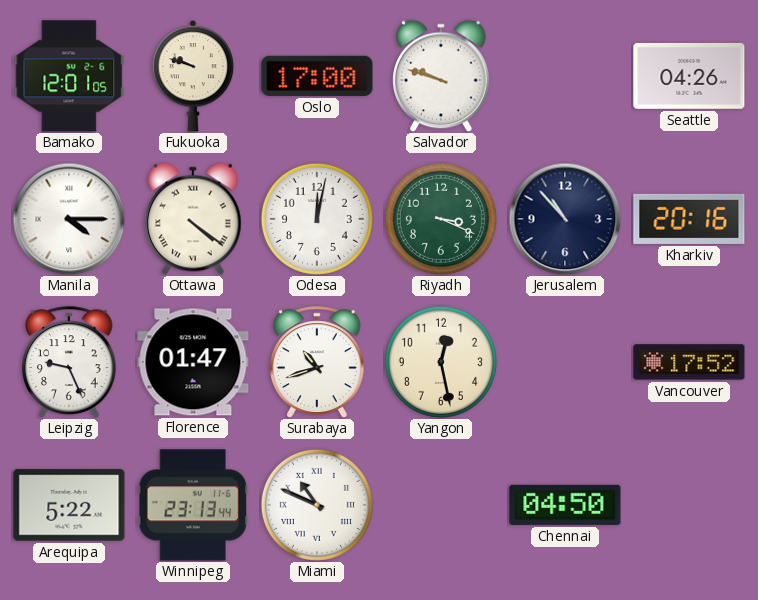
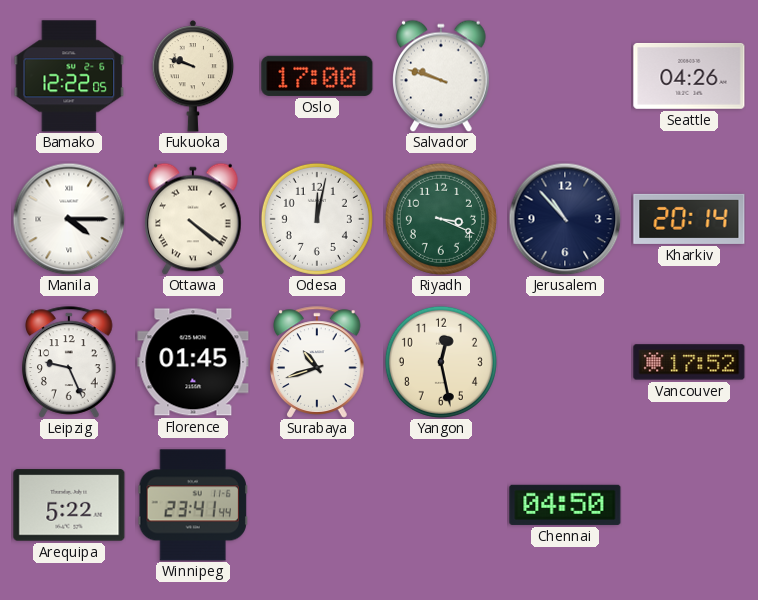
Bamako: 12:01 -> 12:22
Kharkiv: 20:16 -> 20:14
Florence: 01:47 -> 01:45
Winnipeg: 23:13 -> 23:41
Miami: 10:49 -> none
